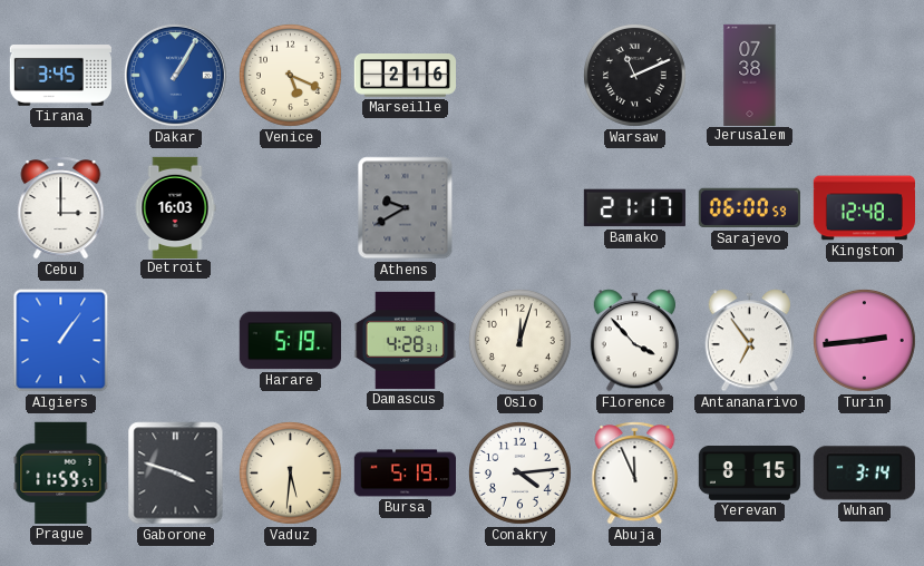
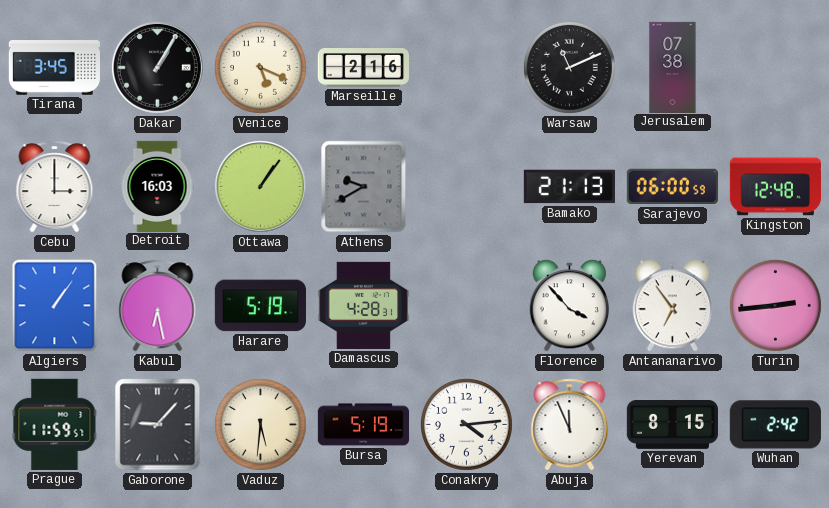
Dakar dial: blue -> black
Ottawa: none -> 1:06
Bamako: 21:17 -> 21:13
Kabul: none -> 6:28
Oslo: 12:03 -> none
Gaborone: 3:48 -> 9:07
Wuhan: 3:14 -> 2:42
